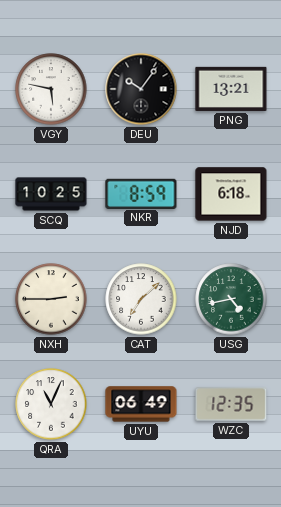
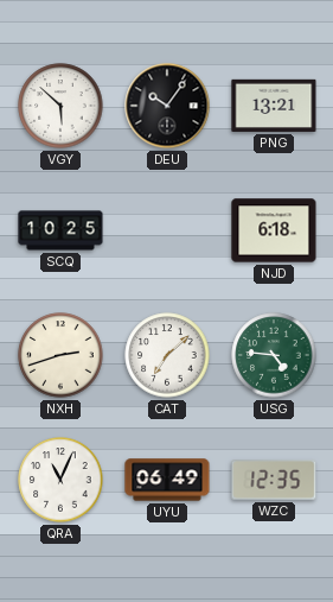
VGY: 5:47 -> 5:52
NKR: 8:59 -> none
NXH: 2:45 -> 2:42
USG: 4:43 -> 4:46
